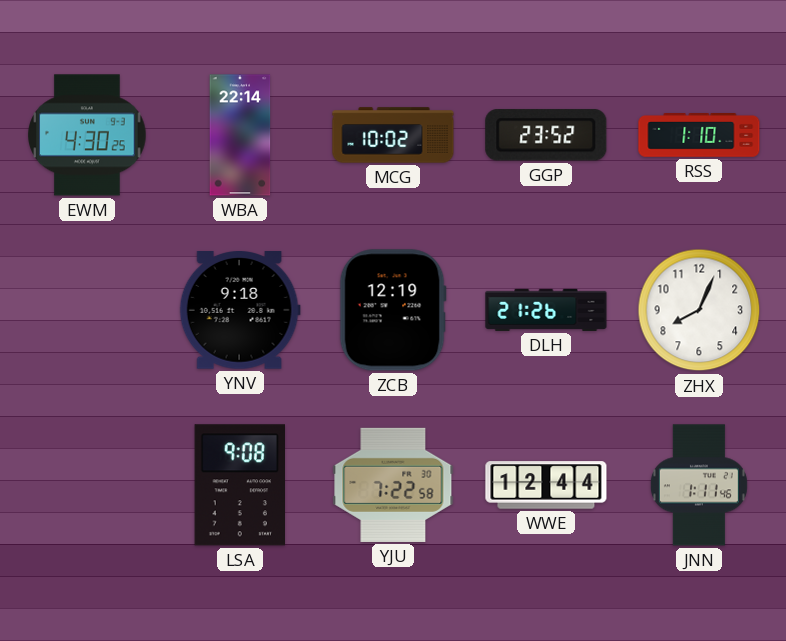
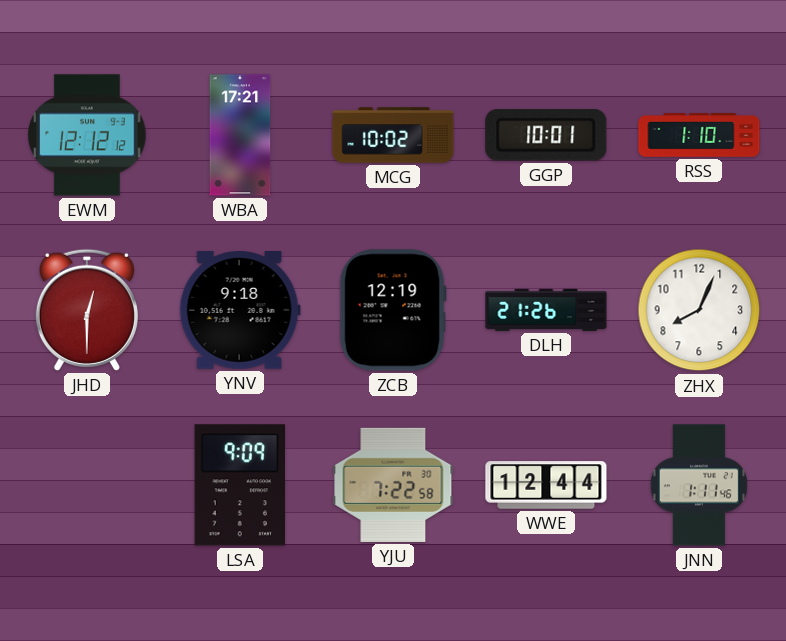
EWM: 4:30 -> 12:12
WBA: 22:14 -> 17:21
GGP: 23:52 -> 10:01
JHD: none -> 12:30
LSA: 9:08 -> 9:09
